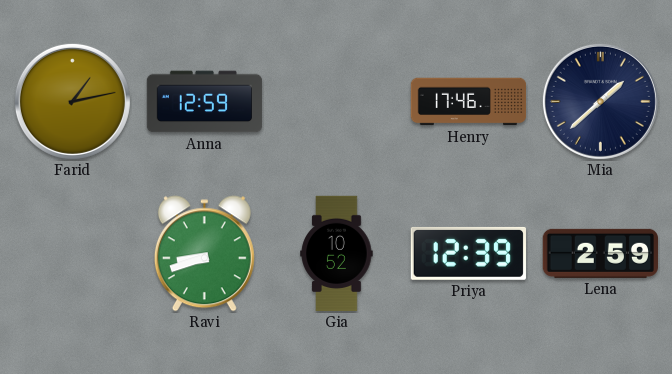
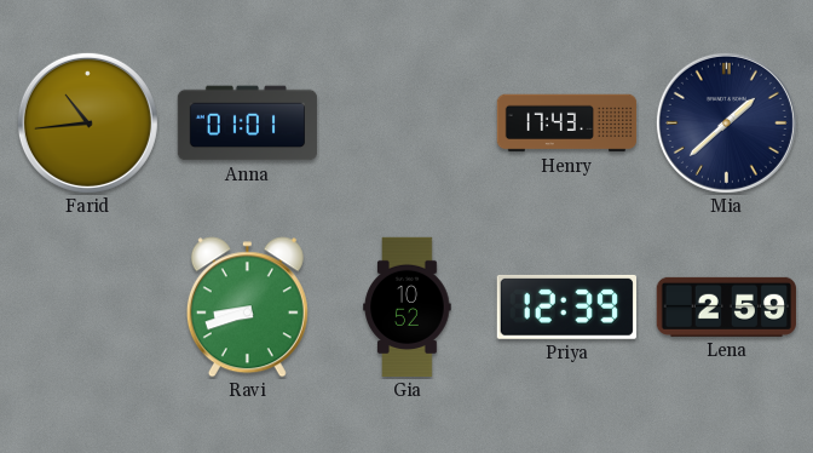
Farid: 1:13 -> 10:44
Anna: 12:59 -> 01:01
Henry: 17:46 -> 17:43
